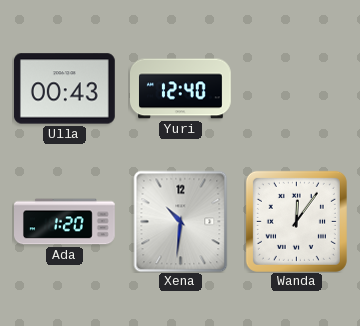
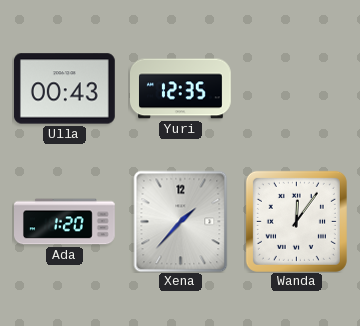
Yuri: 12:40 -> 12:35
Xena: 10:31 -> 1:37
